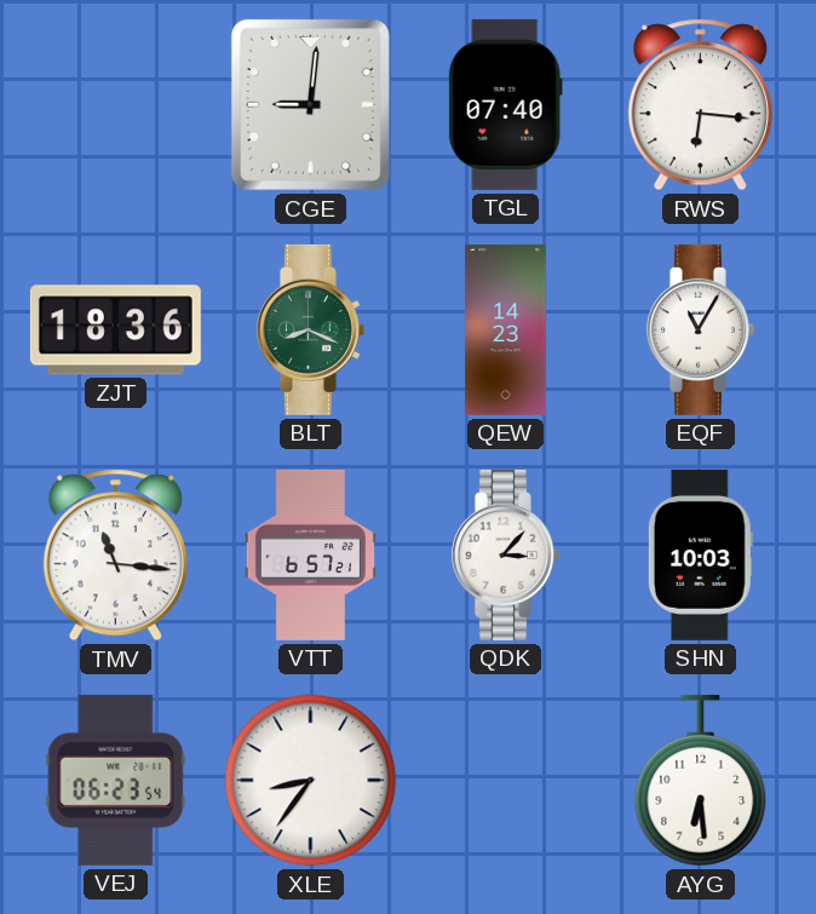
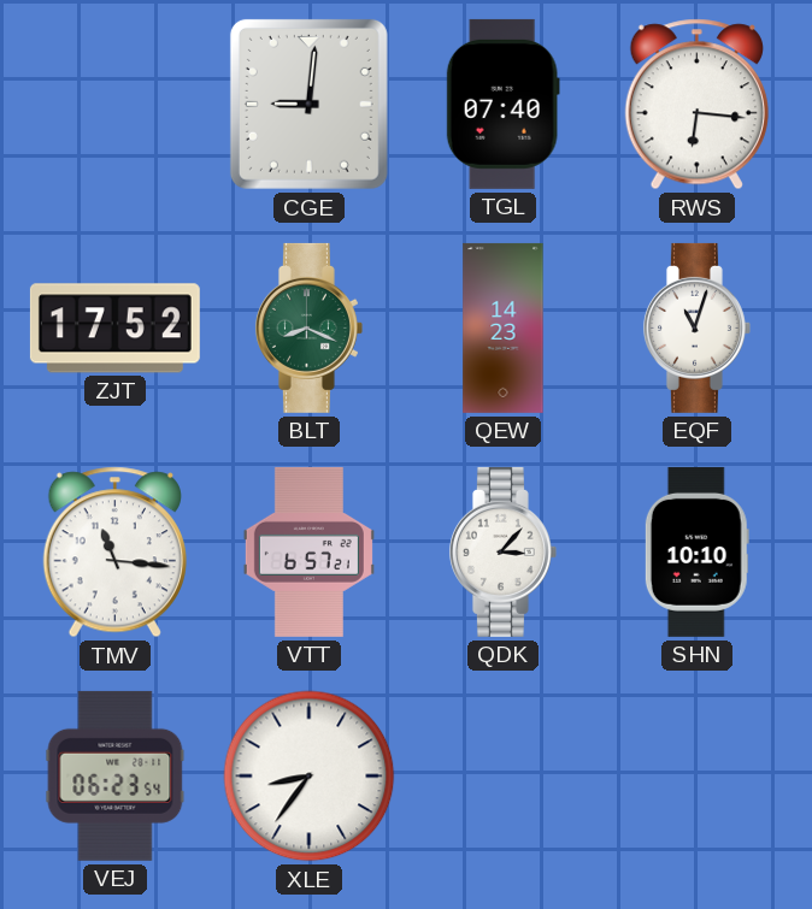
ZJT: 18:36 -> 17:52
EQF: 11:05 -> 11:03
SHN: 10:03 -> 10:10
AYG: 6:29 -> none
